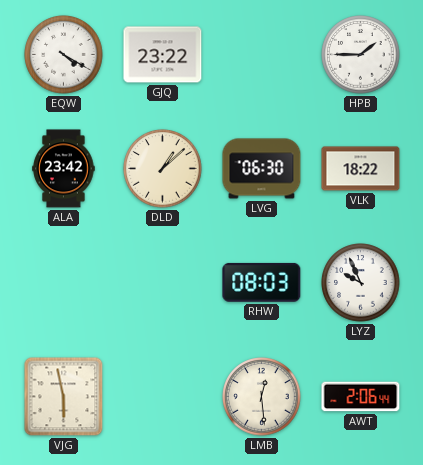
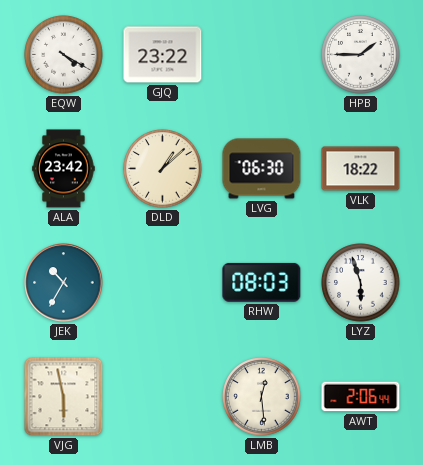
JEK: none -> 10:35
LYZ: 9:56 -> 5:57
